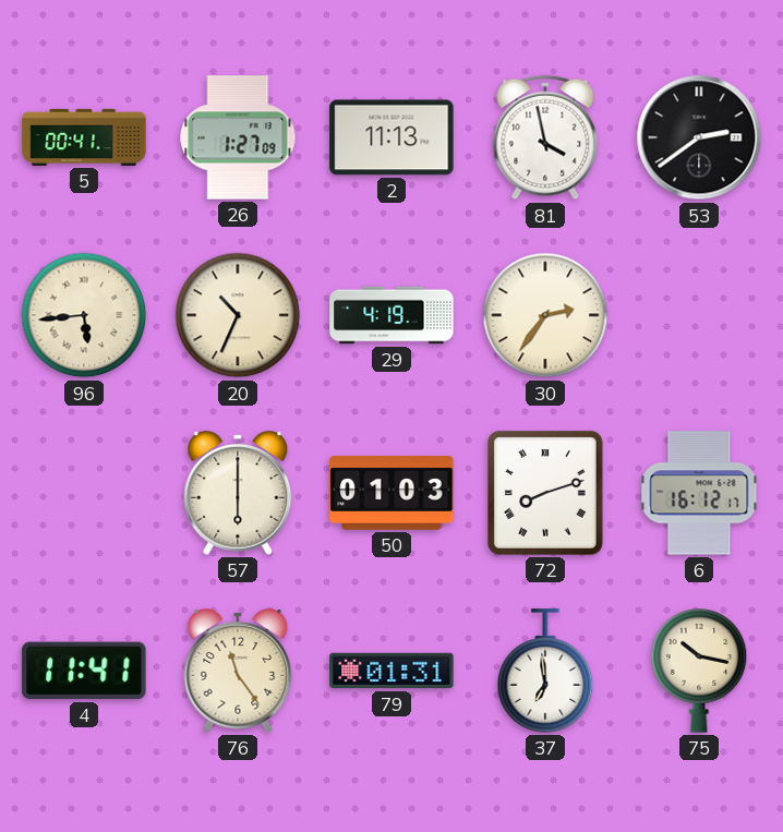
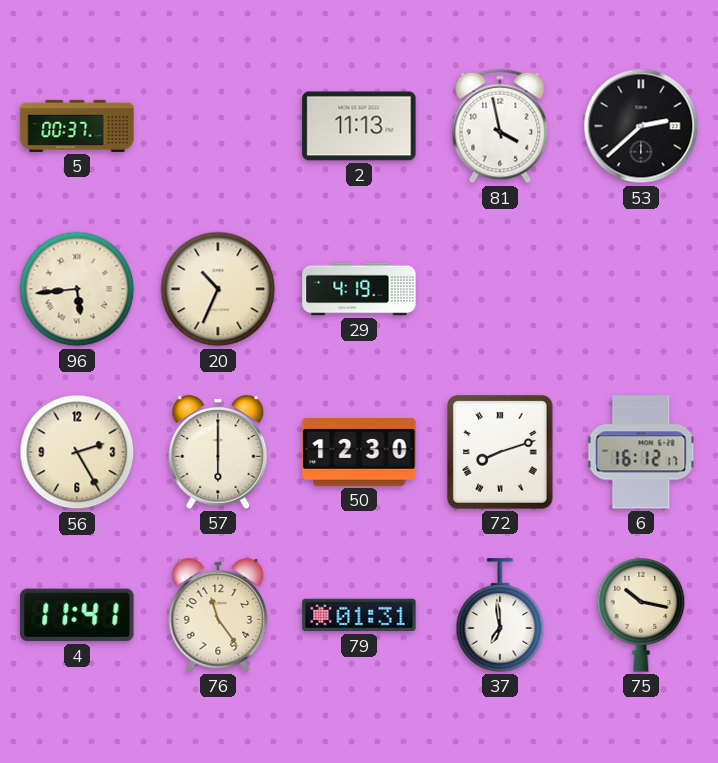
5: 00:41 -> 00:37
26: 1:27 -> none
53: 2:39 -> 2:38
30: 2:36 -> none
56: none -> 2:25
50: 01:03 -> 12:30
